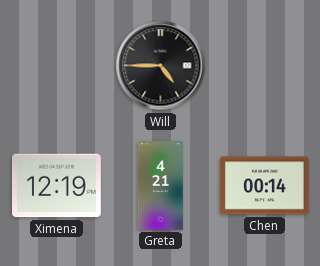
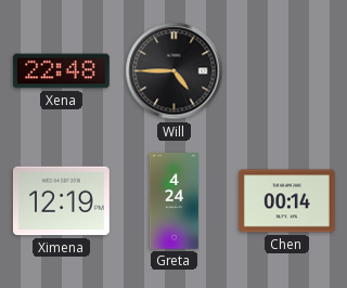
Xena: none -> 22:48
Greta: 4:21 -> 4:24
